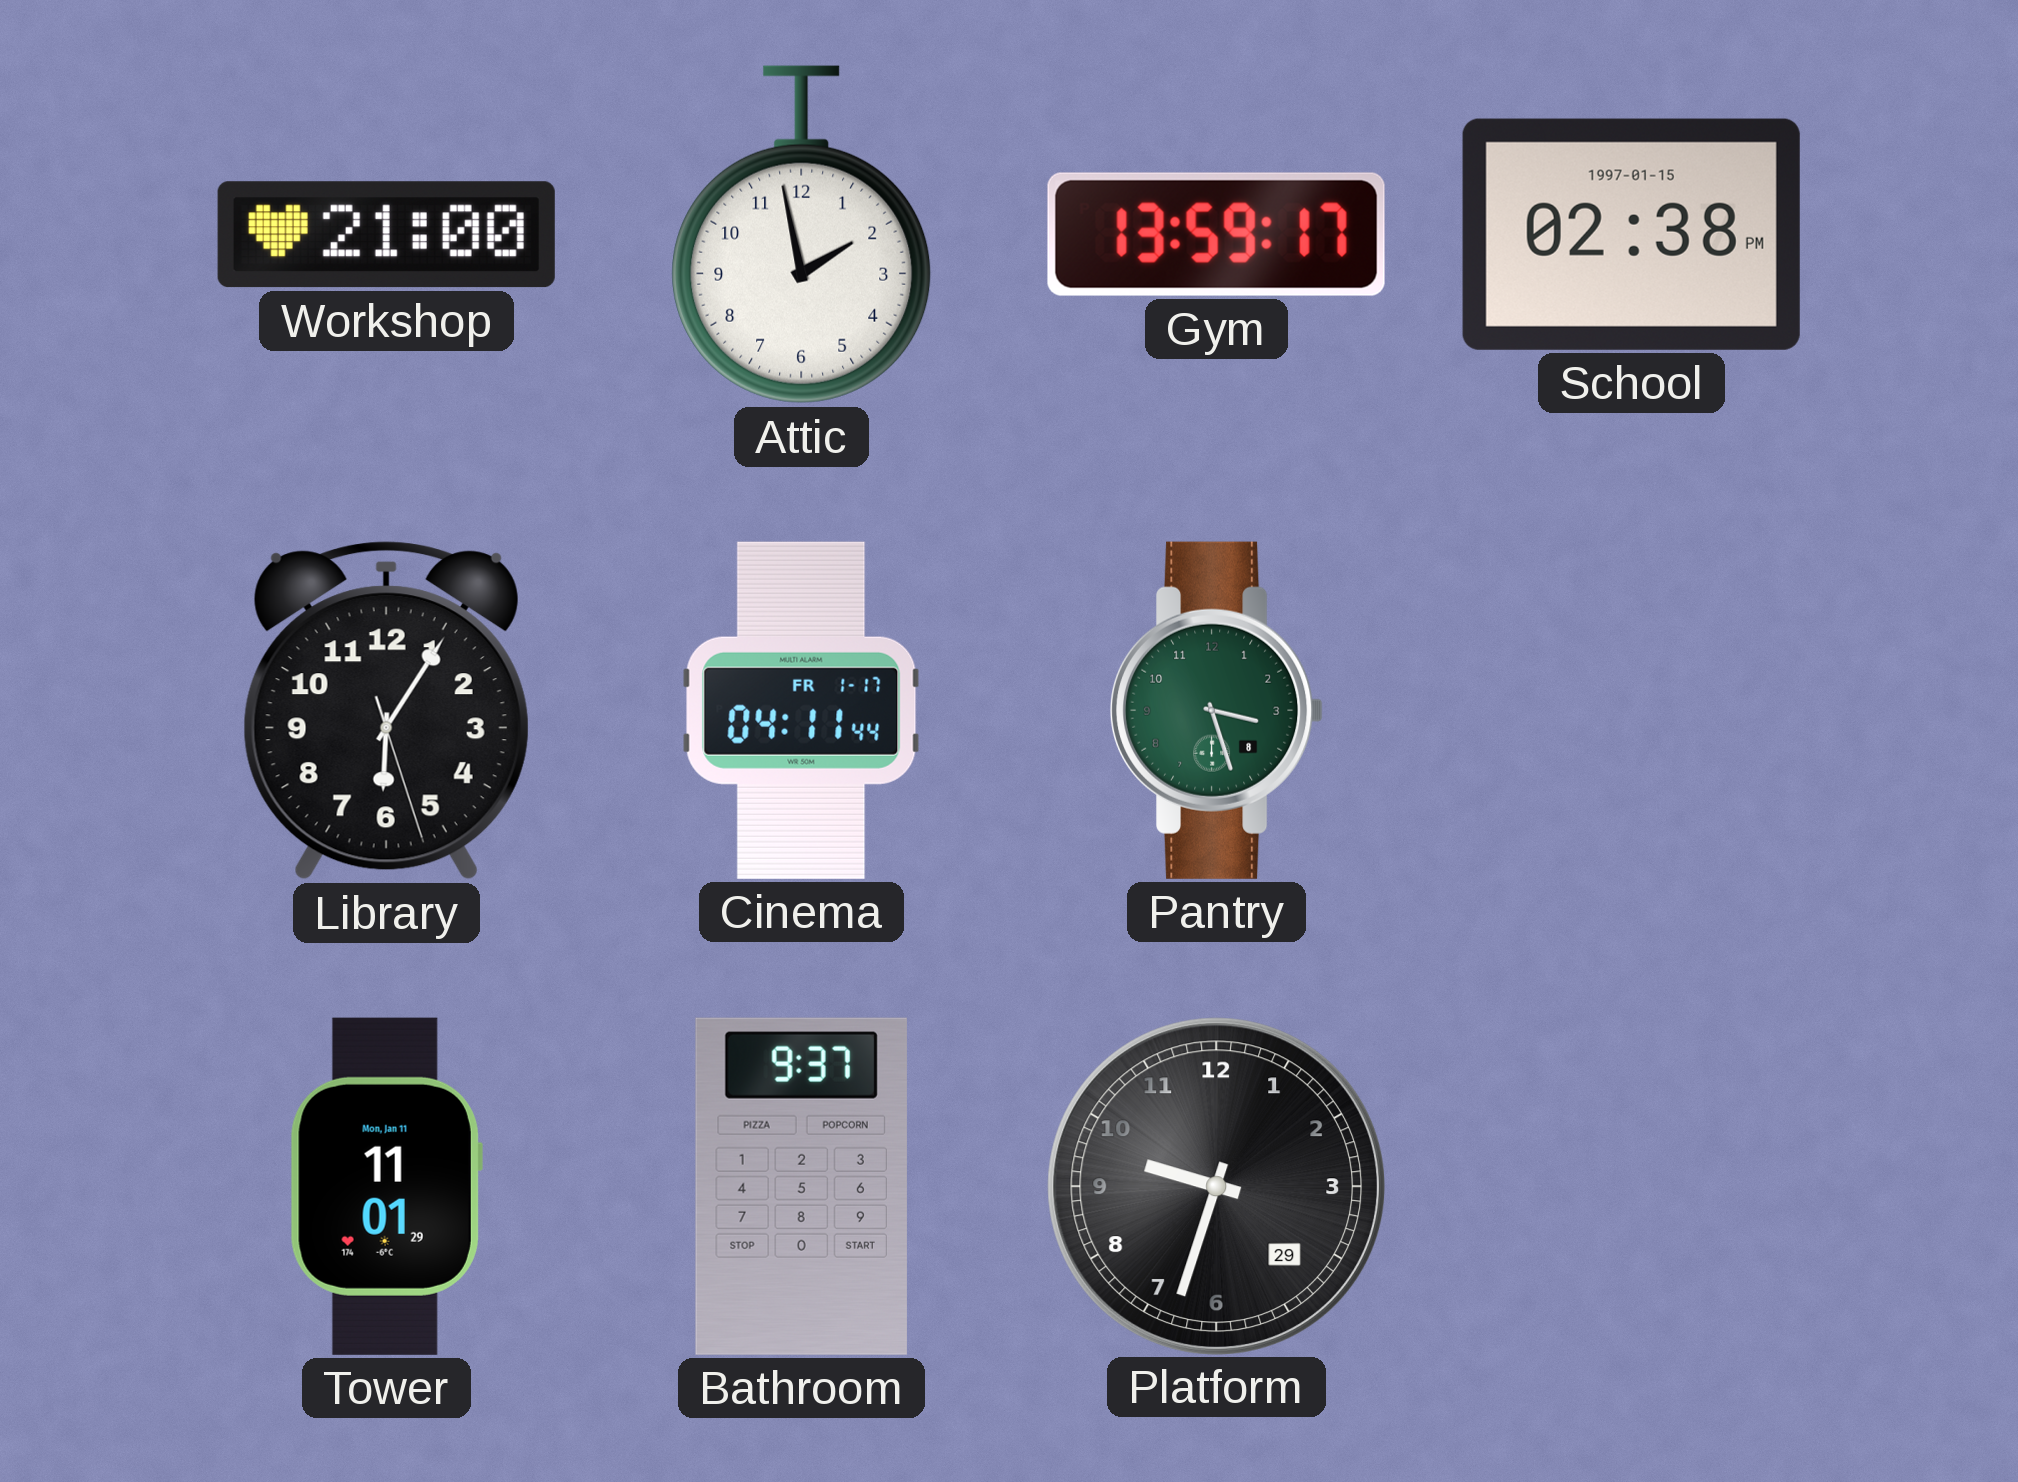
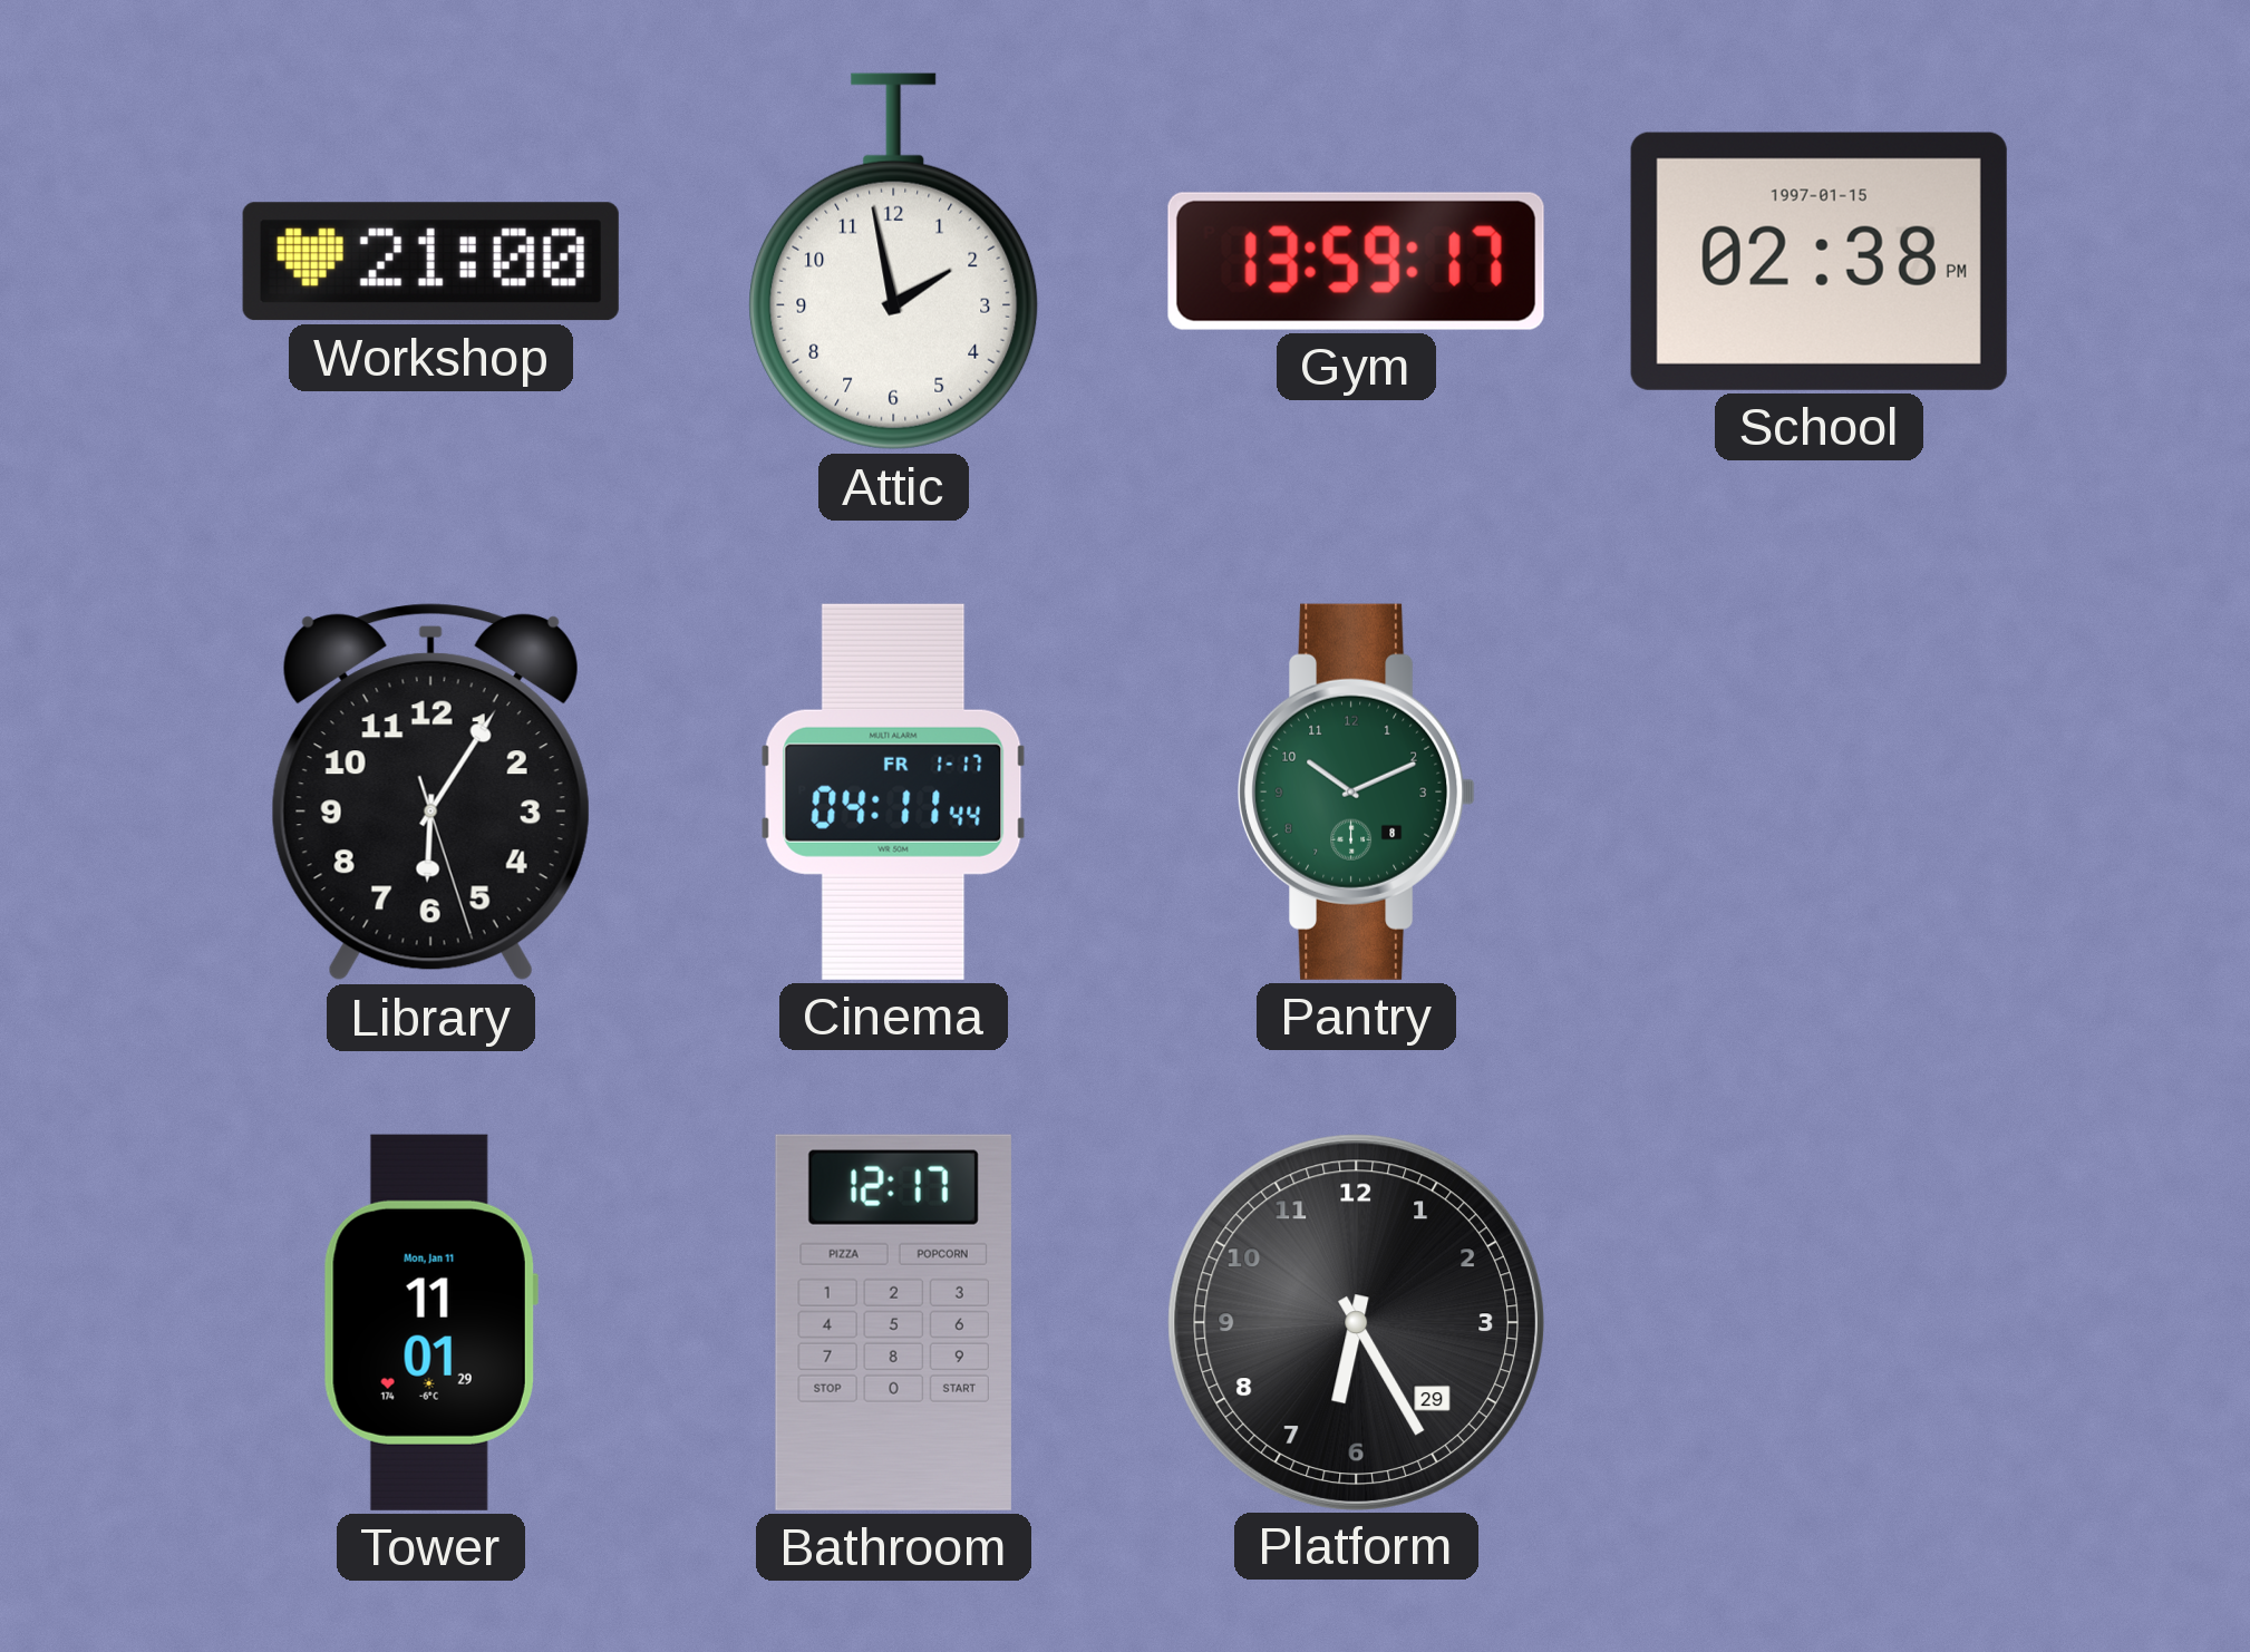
Pantry: 3:27 -> 10:11
Bathroom: 9:37 -> 12:17
Platform: 9:33 -> 6:25
